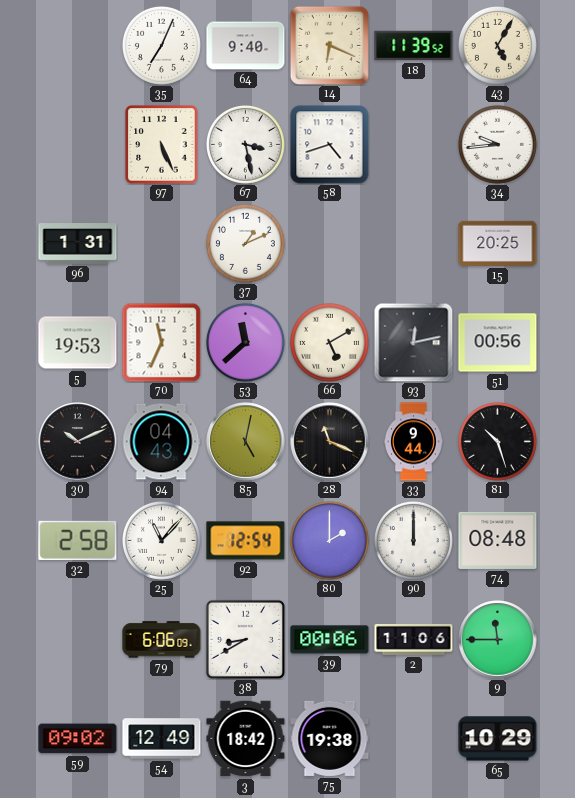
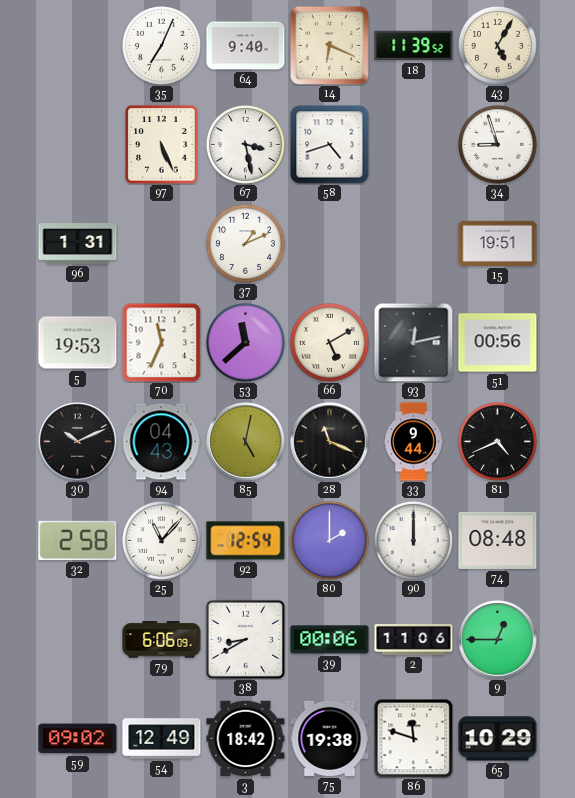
34: 9:44 -> 8:57
15: 20:25 -> 19:51
81: 10:27 -> 4:41
9: 11:45 -> 12:45
86: none -> 11:48
